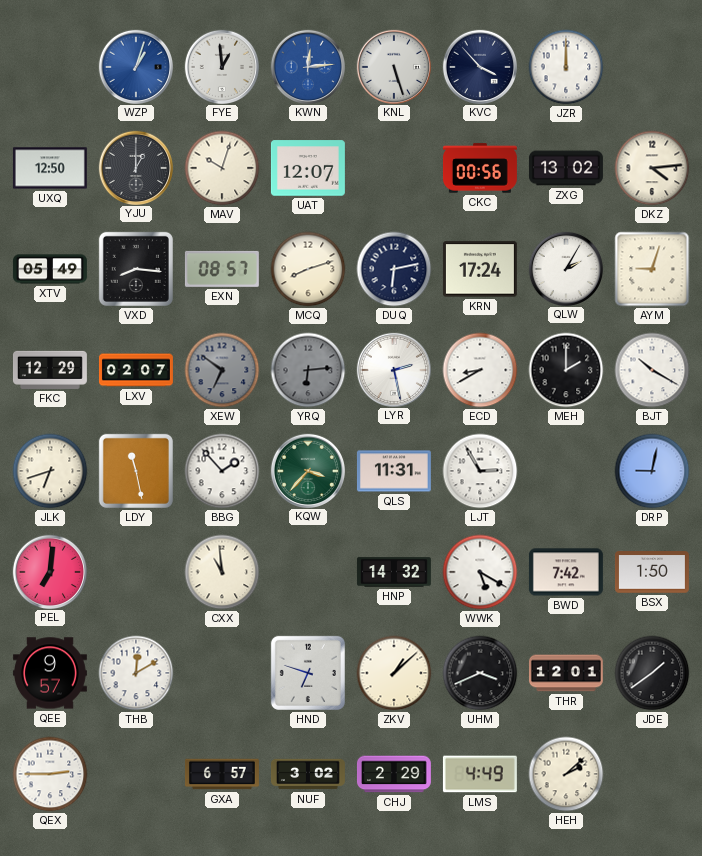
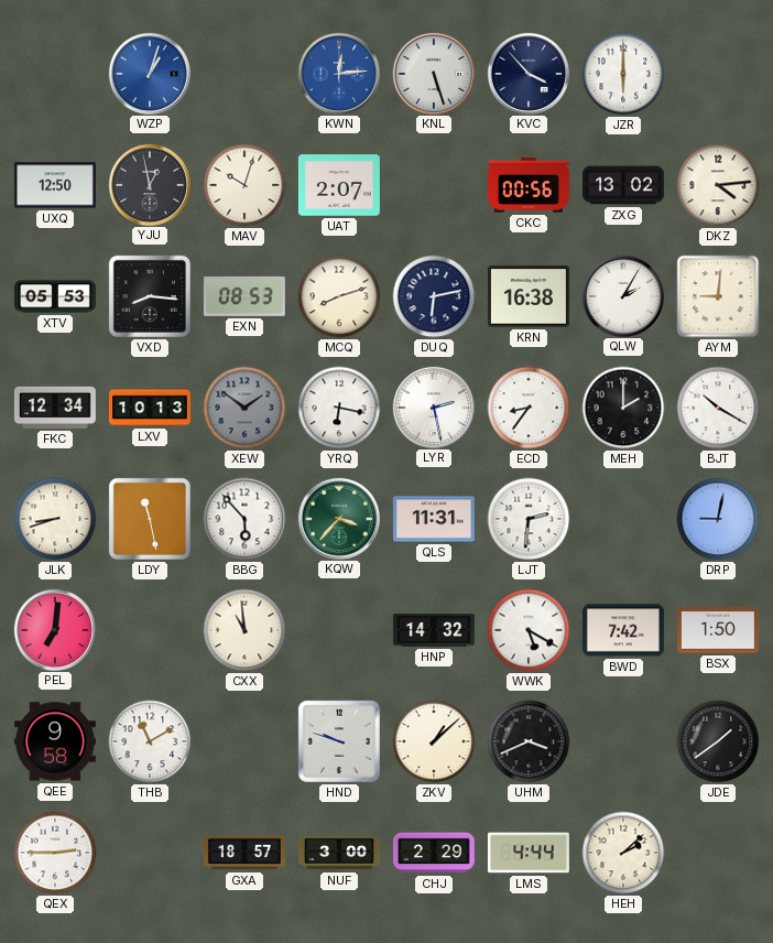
FYE: 12:59 -> none
JZR: 12:00 -> 6:00
YJU: 1:00 -> 12:58
UAT: 12:07 -> 2:07
XTV: 05:49 -> 05:53
EXN: 08:57 -> 08:53
KRN: 17:24 -> 16:38
AYM: 9:03 -> 9:01
FKC: 12:29 -> 12:34
LXV: 02:07 -> 10:13
XEW: 6:51 -> 1:51
YRQ: 6:14 -> 6:17
YRQ dial: grey -> white
ECD: 8:40 -> 8:36
JLK: 6:42 -> 8:42
BBG: 1:53 -> 5:53
LJT: 2:55 -> 2:31
QEE: 9:57 -> 9:58
THB: 12:10 -> 11:10
HND: 6:48 -> 9:48
THR: 12:01 -> none
GXA: 6:57 -> 18:57
NUF: 3:02 -> 3:00
LMS: 4:49 -> 4:44
